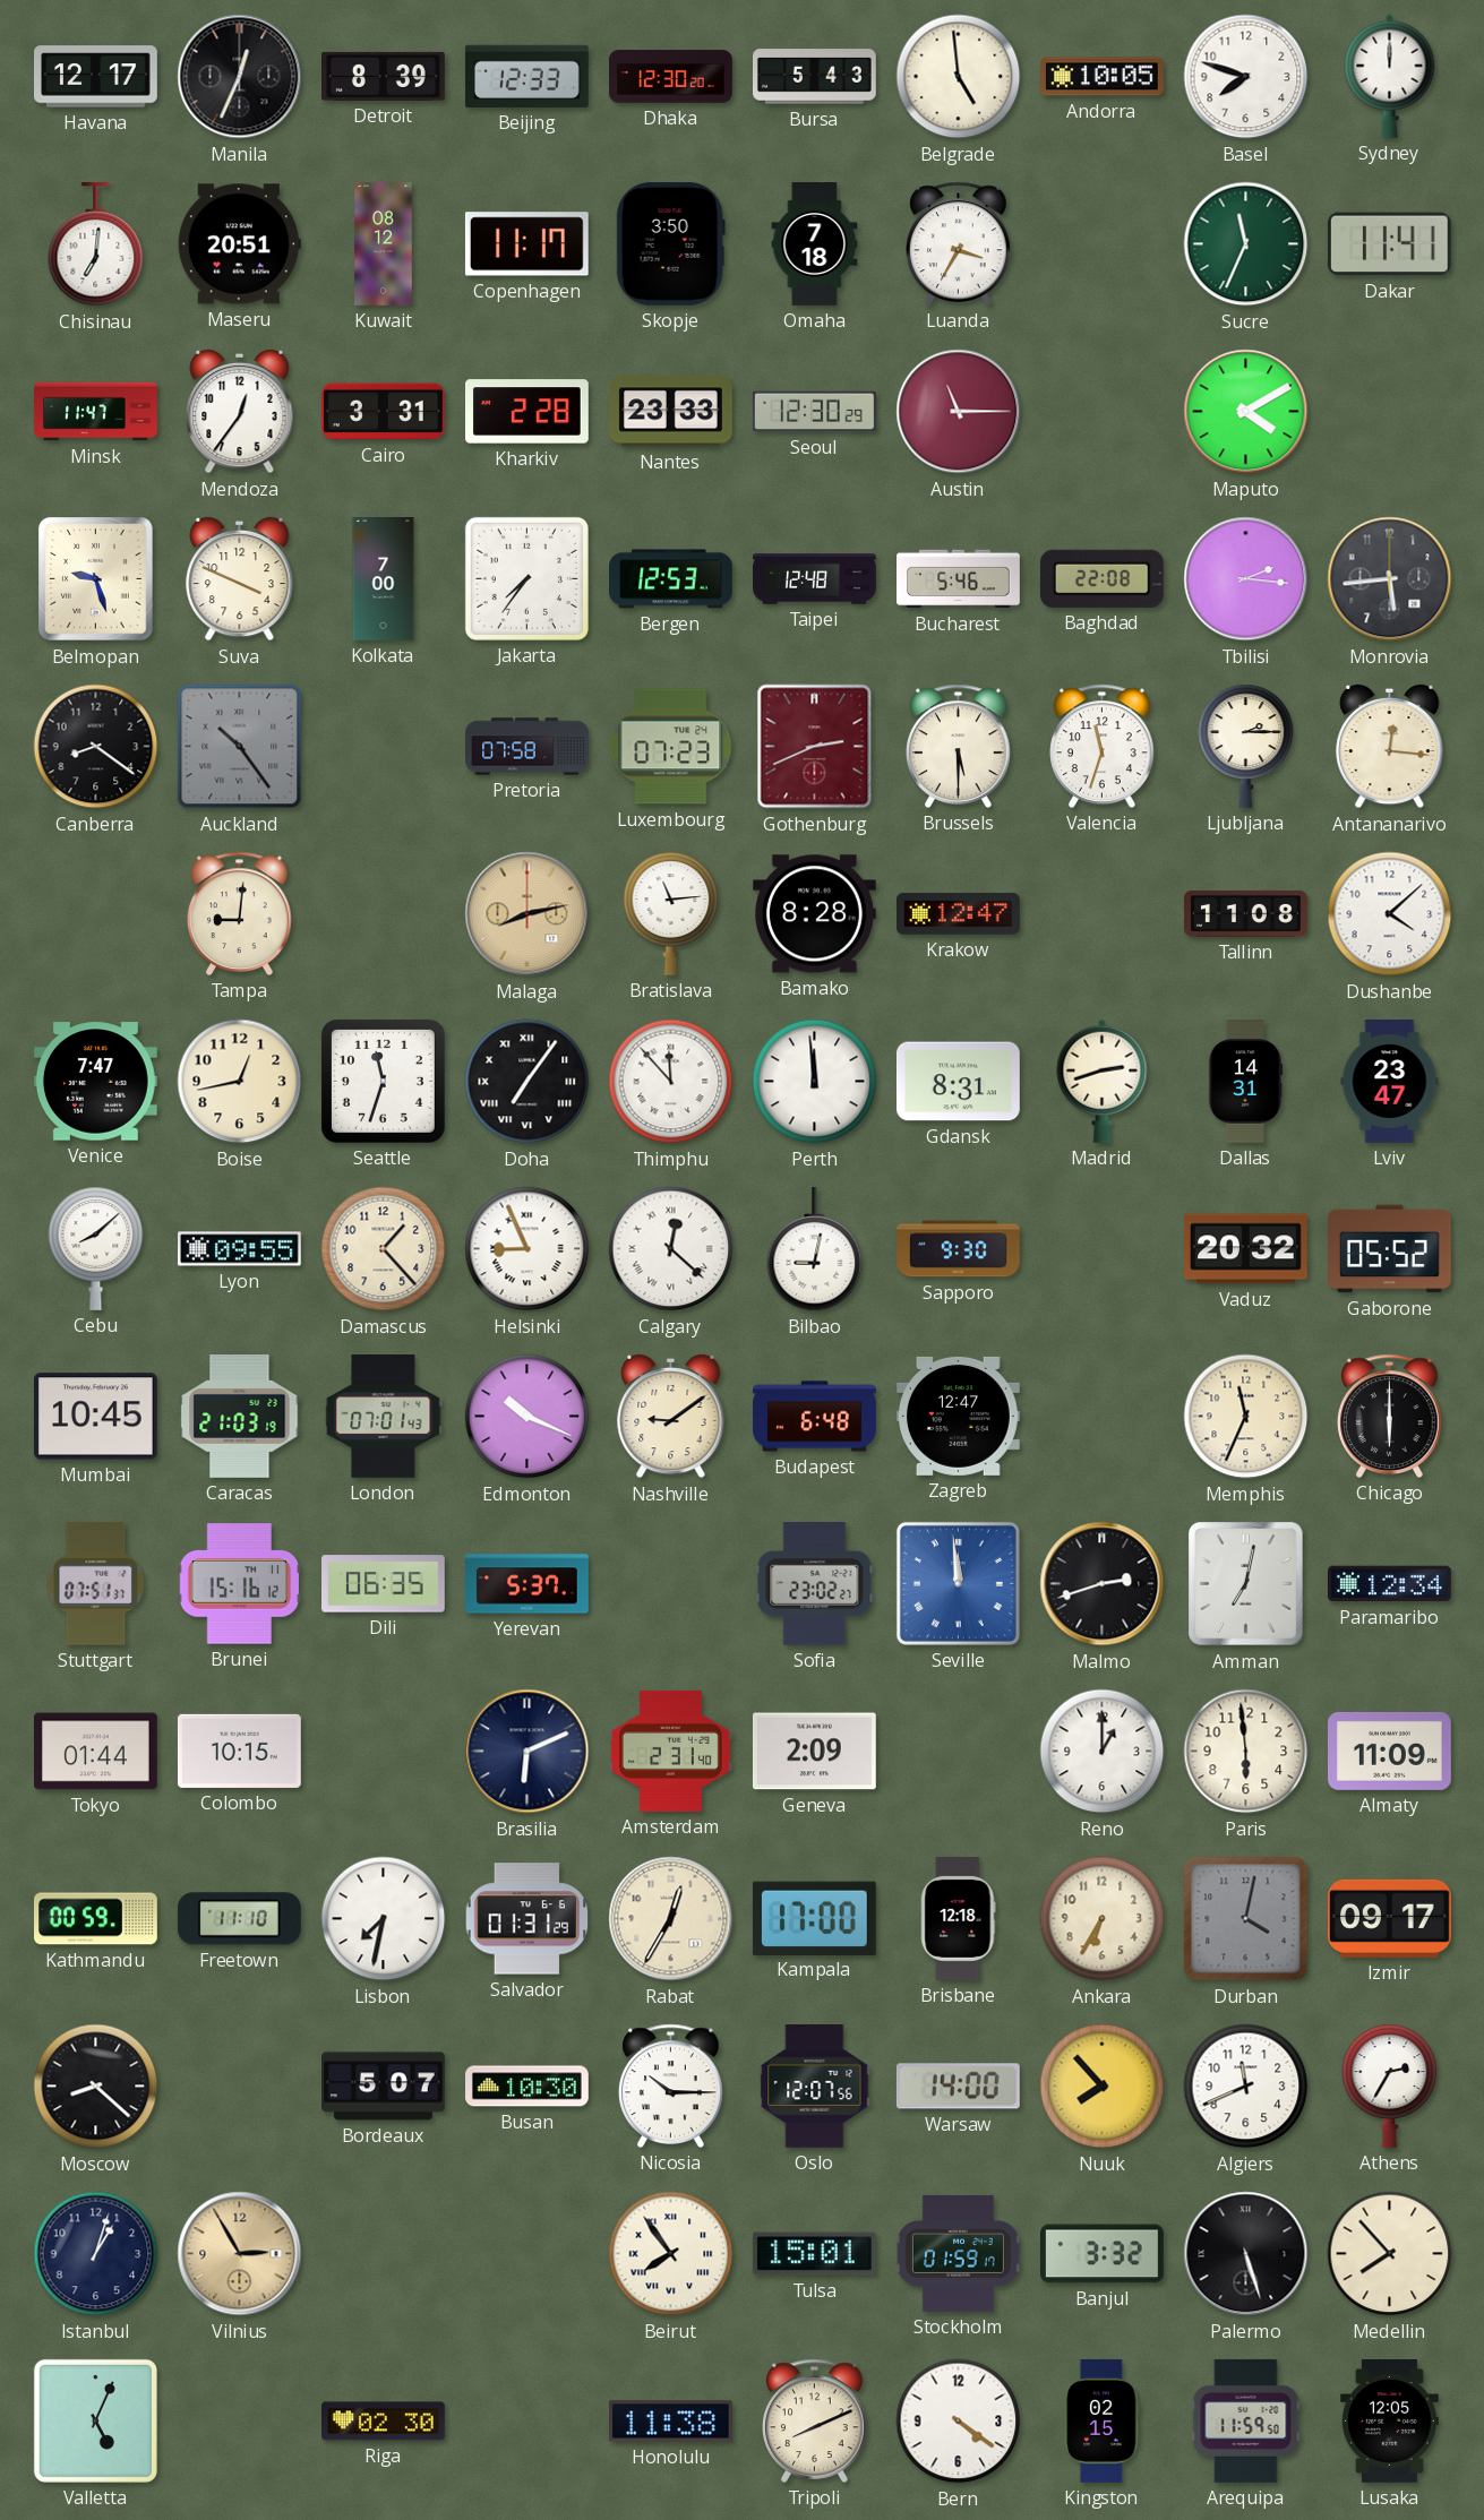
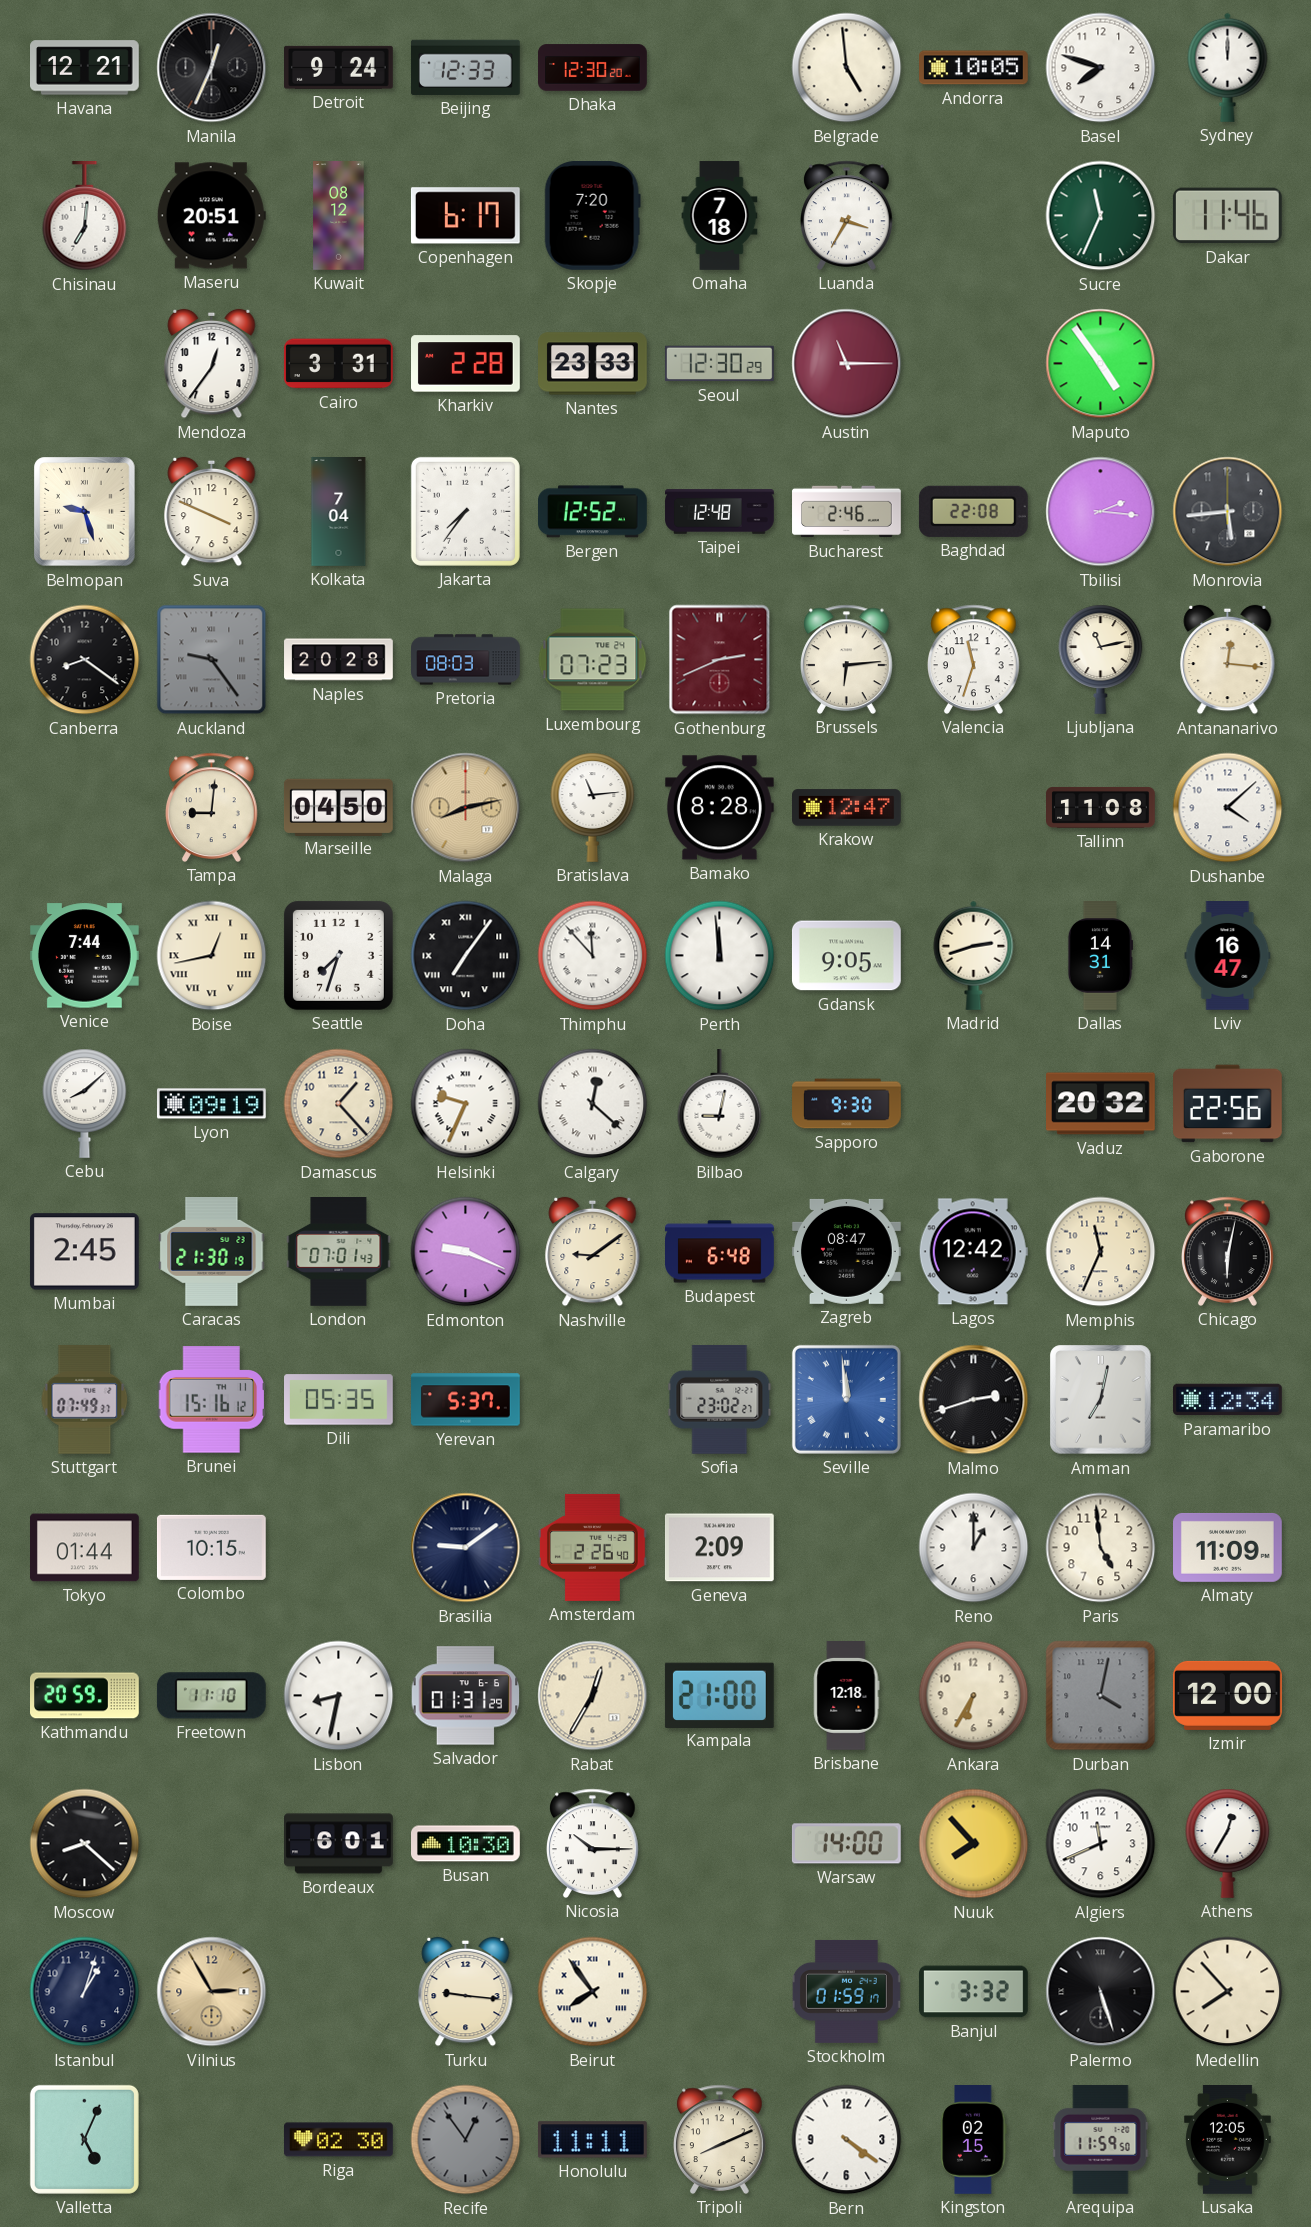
Havana: 12:17 -> 12:21
Detroit: 8:39 -> 9:24
Bursa: 5:43 -> none
Copenhagen: 11:17 -> 6:17
Skopje: 3:50 -> 7:20
Dakar: 11:41 -> 11:46
Minsk: 11:47 -> none
Maputo: 4:10 -> 4:54
Kolkata: 7:00 -> 7:04
Bergen: 12:53 -> 12:52
Bucharest: 5:46 -> 2:46
Auckland: 10:24 -> 9:24
Naples: none -> 20:28
Pretoria: 07:58 -> 08:03
Brussels: 5:30 -> 6:14
Ljubljana: 2:15 -> 11:13
Marseille: none -> 04:50
Venice: 7:47 -> 7:44
Boise numerals: Arabic -> Roman
Seattle: 11:33 -> 7:33
Gdansk: 8:31 -> 9:05
Lviv: 23:47 -> 16:47
Lyon: 09:55 -> 09:19
Helsinki: 8:56 -> 9:34
Gaborone: 05:52 -> 22:56
Mumbai: 10:45 -> 2:45
Caracas: 21:03 -> 21:30
Edmonton: 10:19 -> 9:19
Zagreb: 12:47 -> 08:47
Lagos: none -> 12:42
Chicago: 6:00 -> 6:02
Stuttgart: 07:51 -> 07:49
Dili: 06:35 -> 05:35
Brasilia: 6:11 -> 9:09
Amsterdam: 2:31 -> 2:26
Paris: 5:59 -> 4:59
Kathmandu: 00:59 -> 20:59
Lisbon: 7:32 -> 8:32
Kampala: 17:00 -> 21:00
Izmir: 09:17 -> 12:00
Bordeaux: 5:07 -> 6:01
Oslo: 12:07 -> none
Athens: 2:35 -> 12:35
Turku: none -> 9:16
Tulsa: 15:01 -> none
Recife: none -> 12:54
Honolulu: 11:38 -> 11:11
